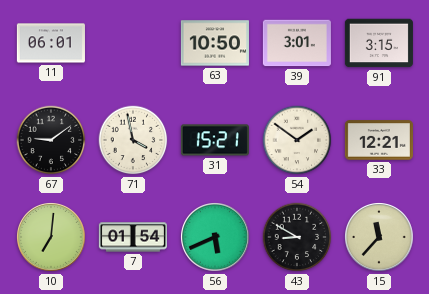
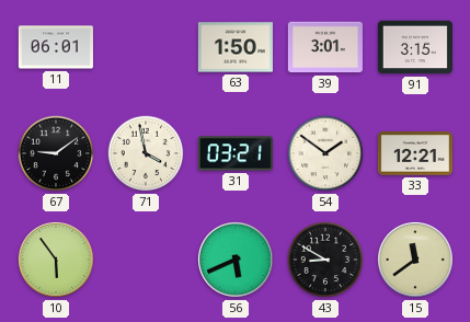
63: 10:50 -> 1:50
31: 15:21 -> 03:21
10: 7:01 -> 5:54
7: 01:54 -> none
15: 11:37 -> 11:39
